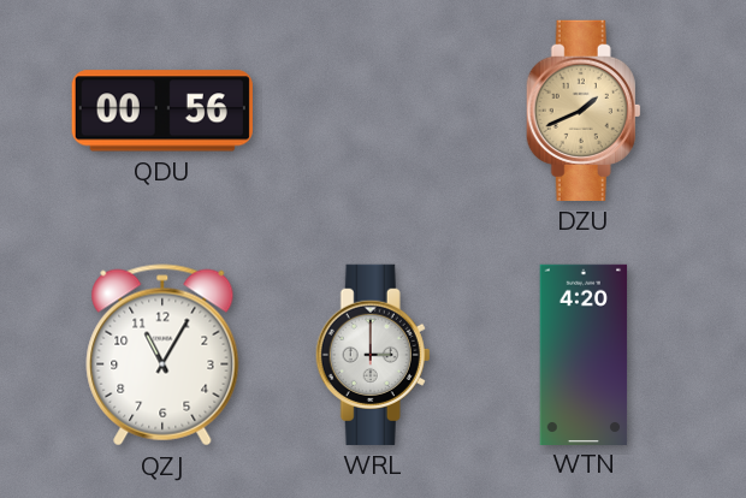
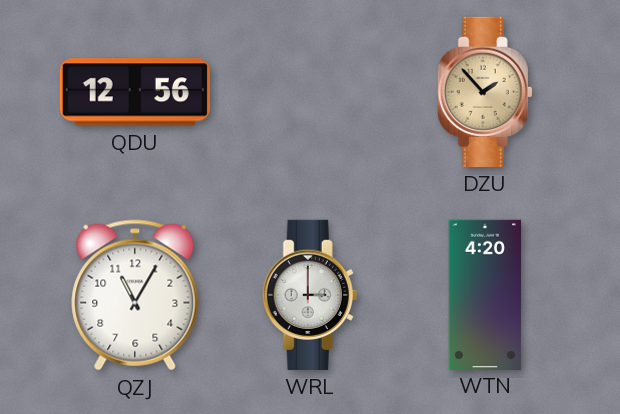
QDU: 00:56 -> 12:56
DZU: 1:41 -> 1:53
